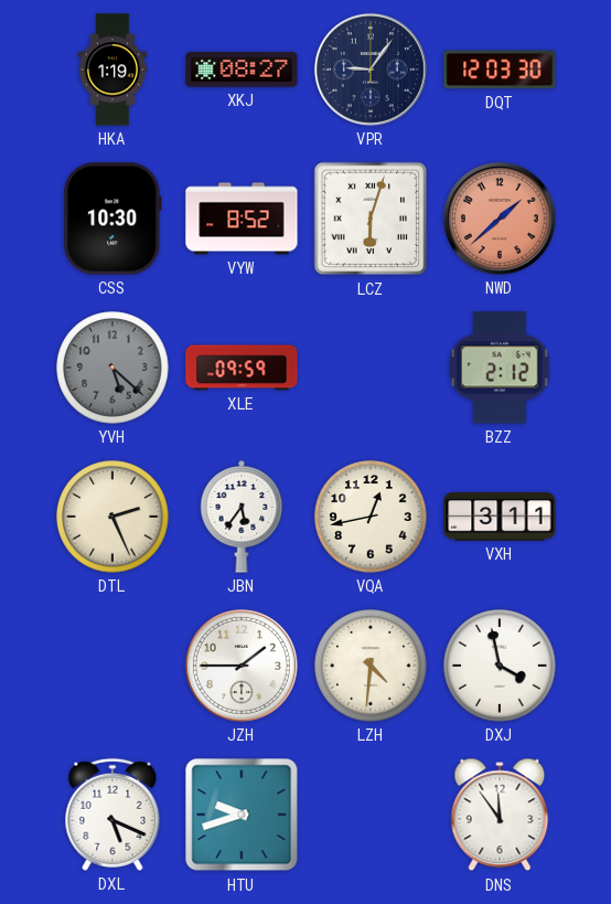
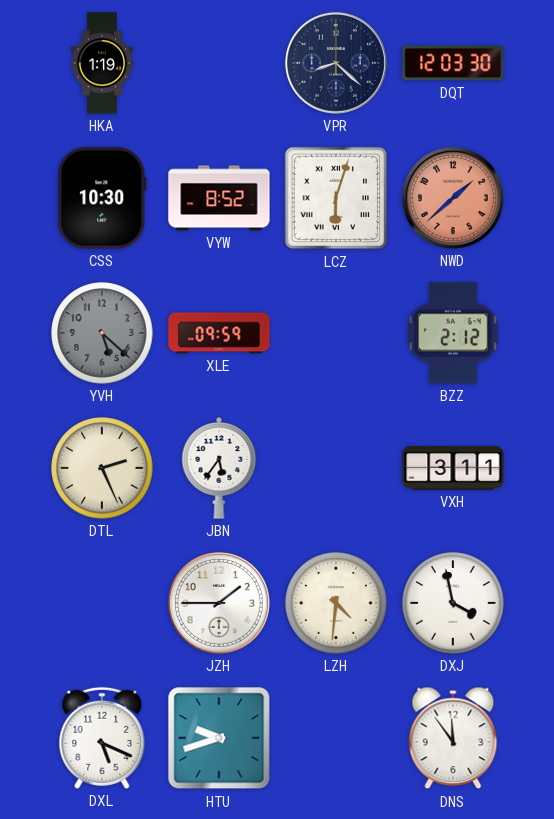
XKJ: 08:27 -> none
VPR: 9:06 -> 8:22
VQA: 12:43 -> none
